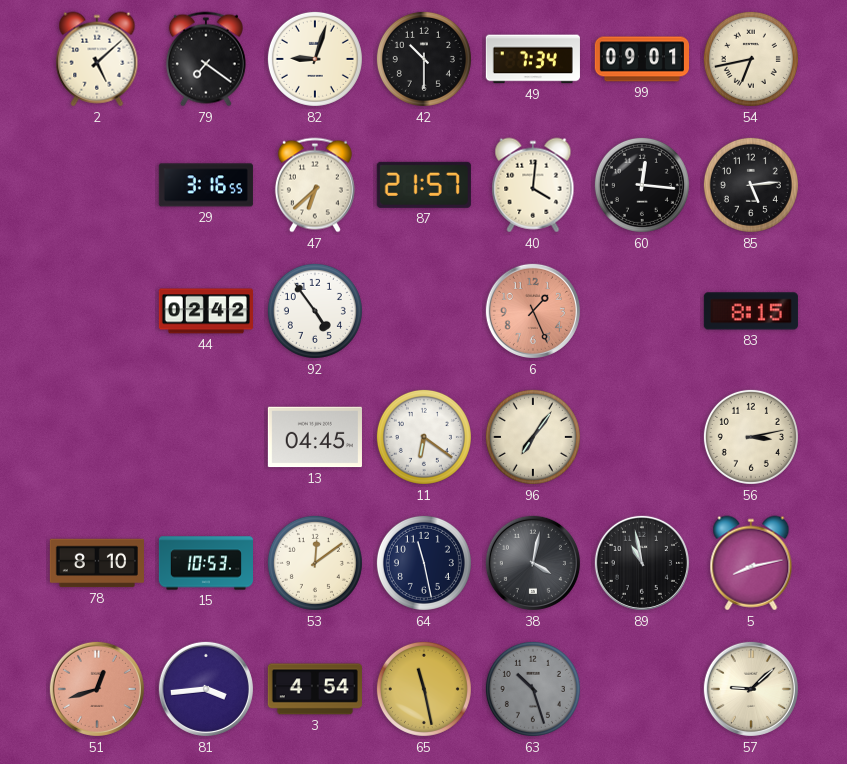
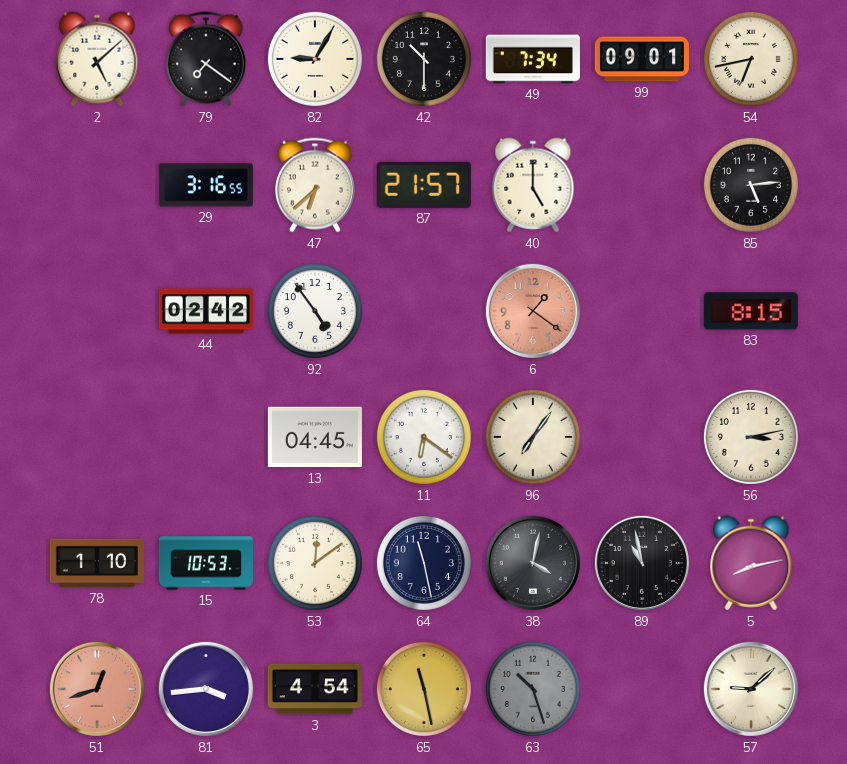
82: 9:03 -> 9:05
40: 4:01 -> 5:00
60: 12:16 -> none
6: 1:26 -> 1:21
78: 8:10 -> 1:10
